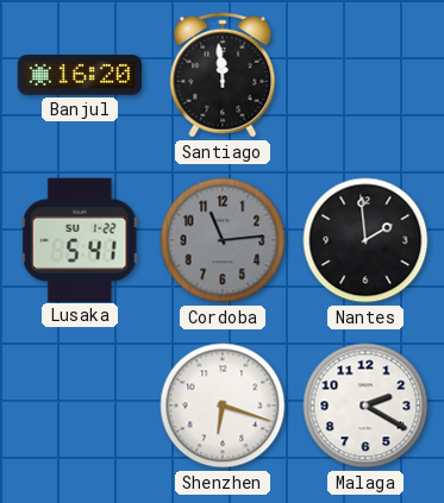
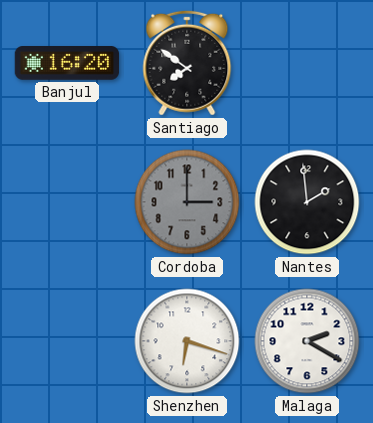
Santiago: 11:59 -> 7:51
Lusaka: 5:41 -> none
Cordoba: 11:14 -> 3:00
